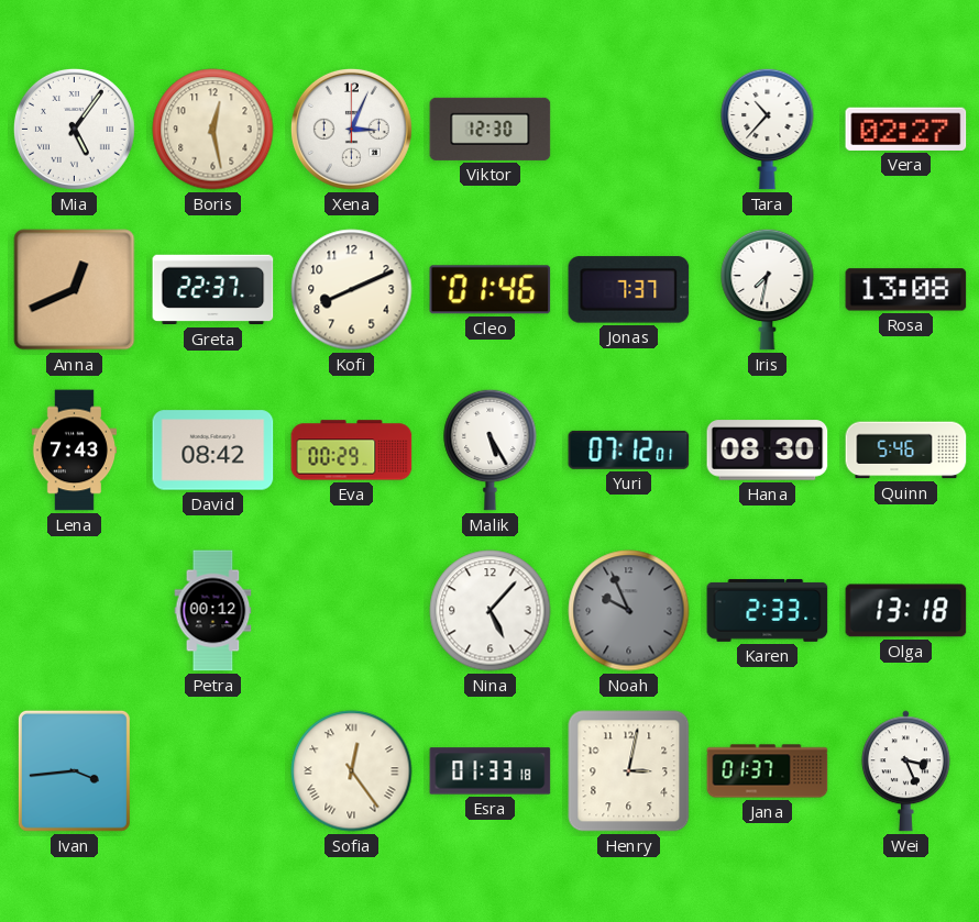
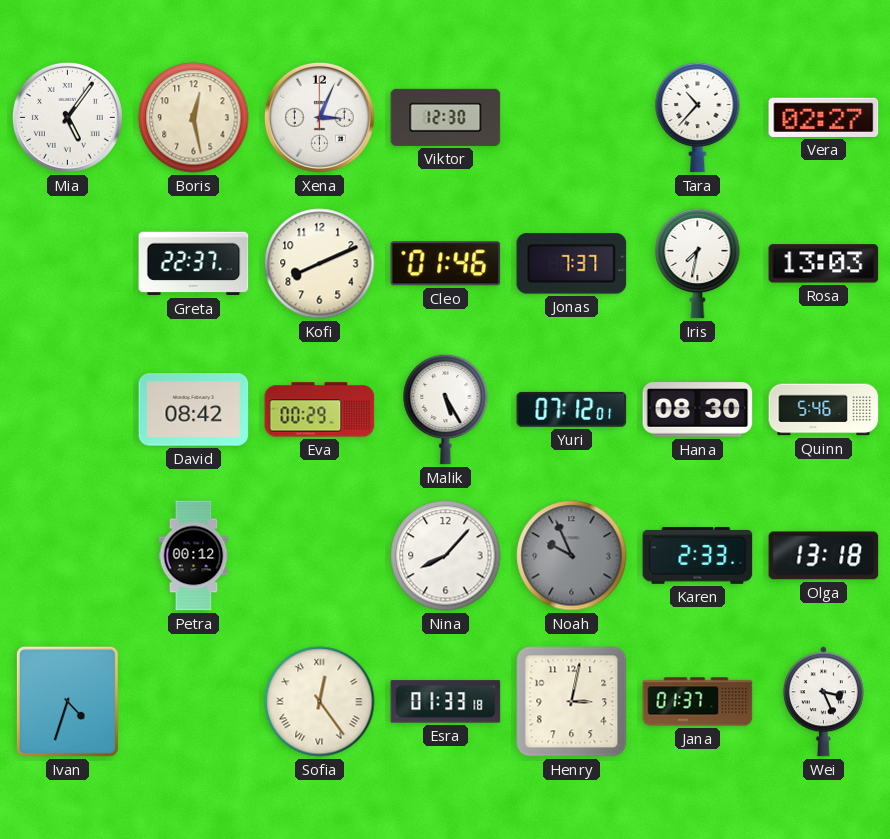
Anna: 12:41 -> none
Rosa: 13:08 -> 13:03
Lena: 7:43 -> none
Nina: 5:07 -> 8:07
Ivan: 3:44 -> 4:33
